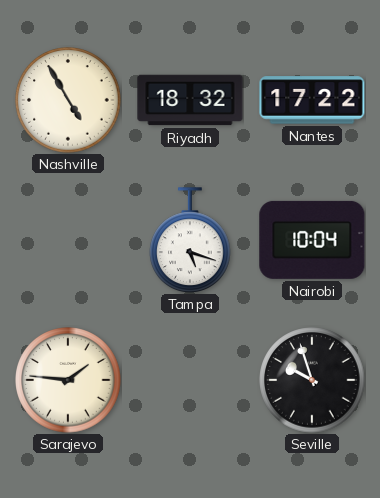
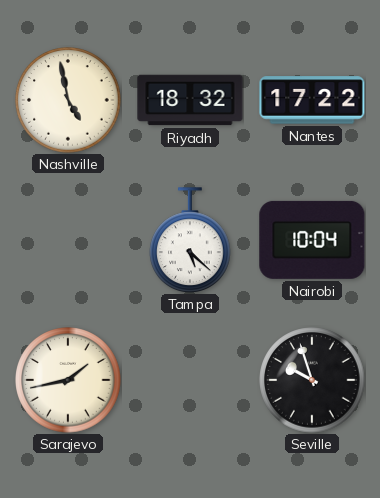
Nashville: 4:55 -> 4:58
Tampa: 5:18 -> 5:22
Sarajevo: 1:46 -> 1:43
